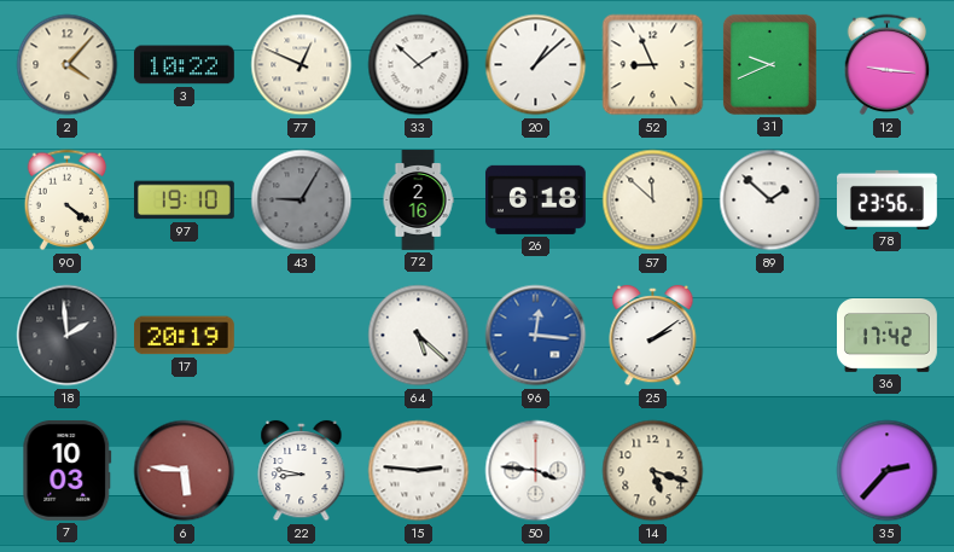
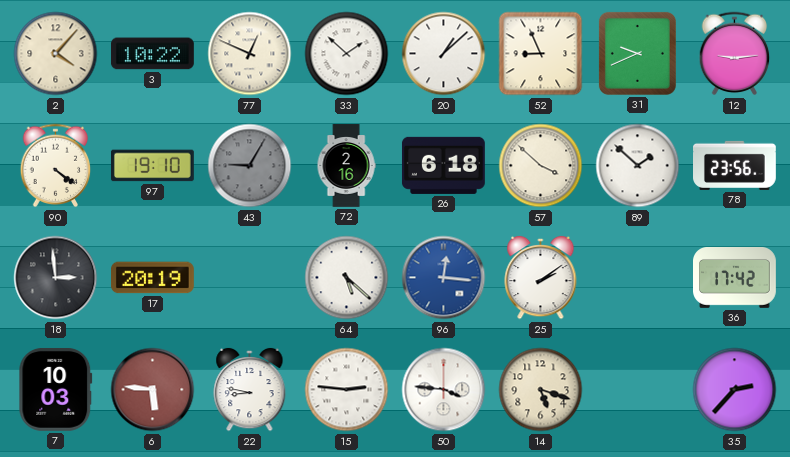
12: 9:16 -> 9:14
57: 11:52 -> 3:52
18: 1:59 -> 2:59
